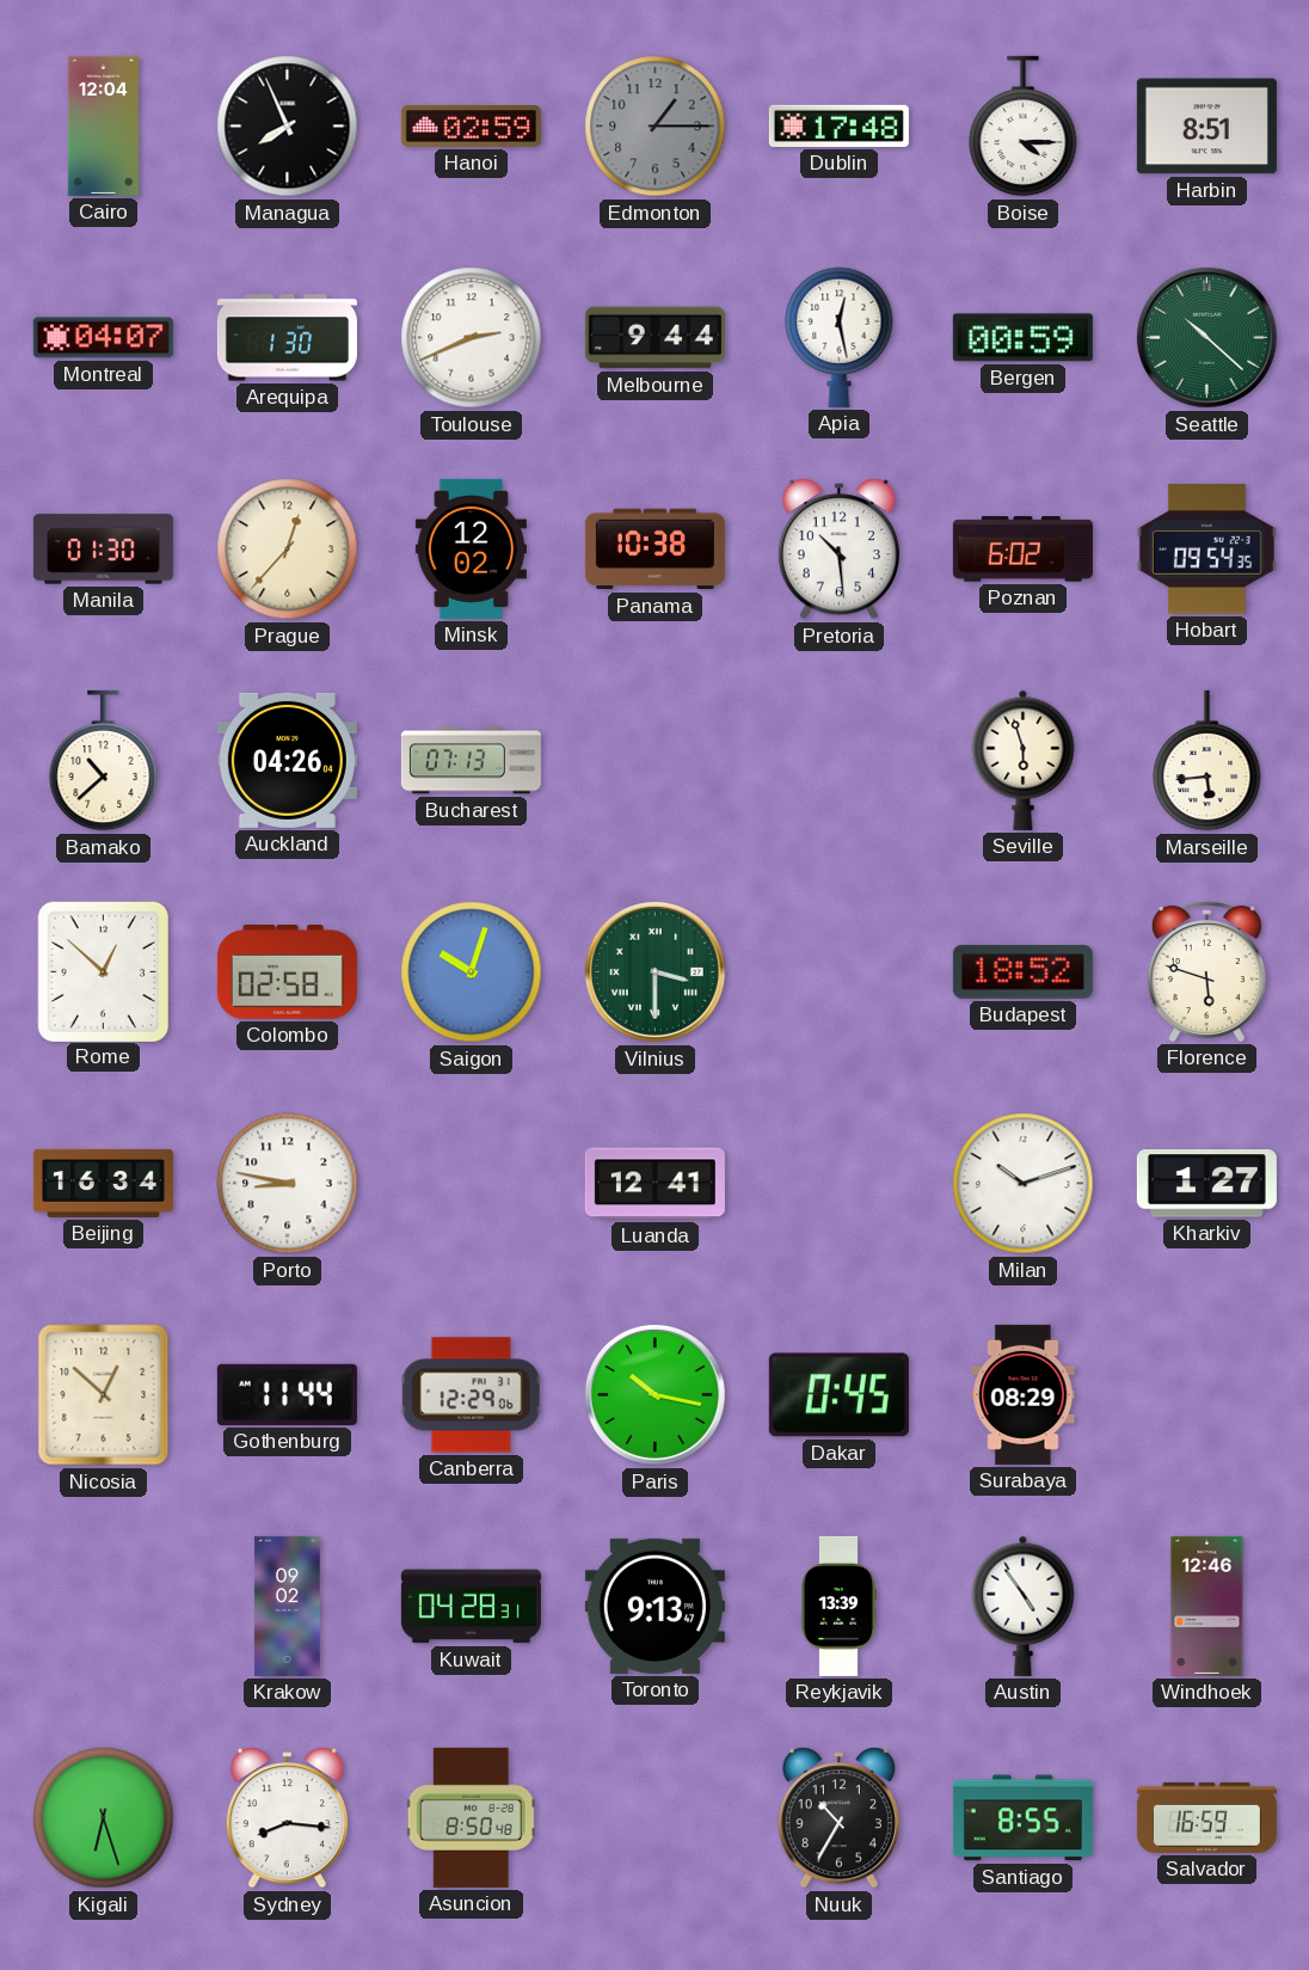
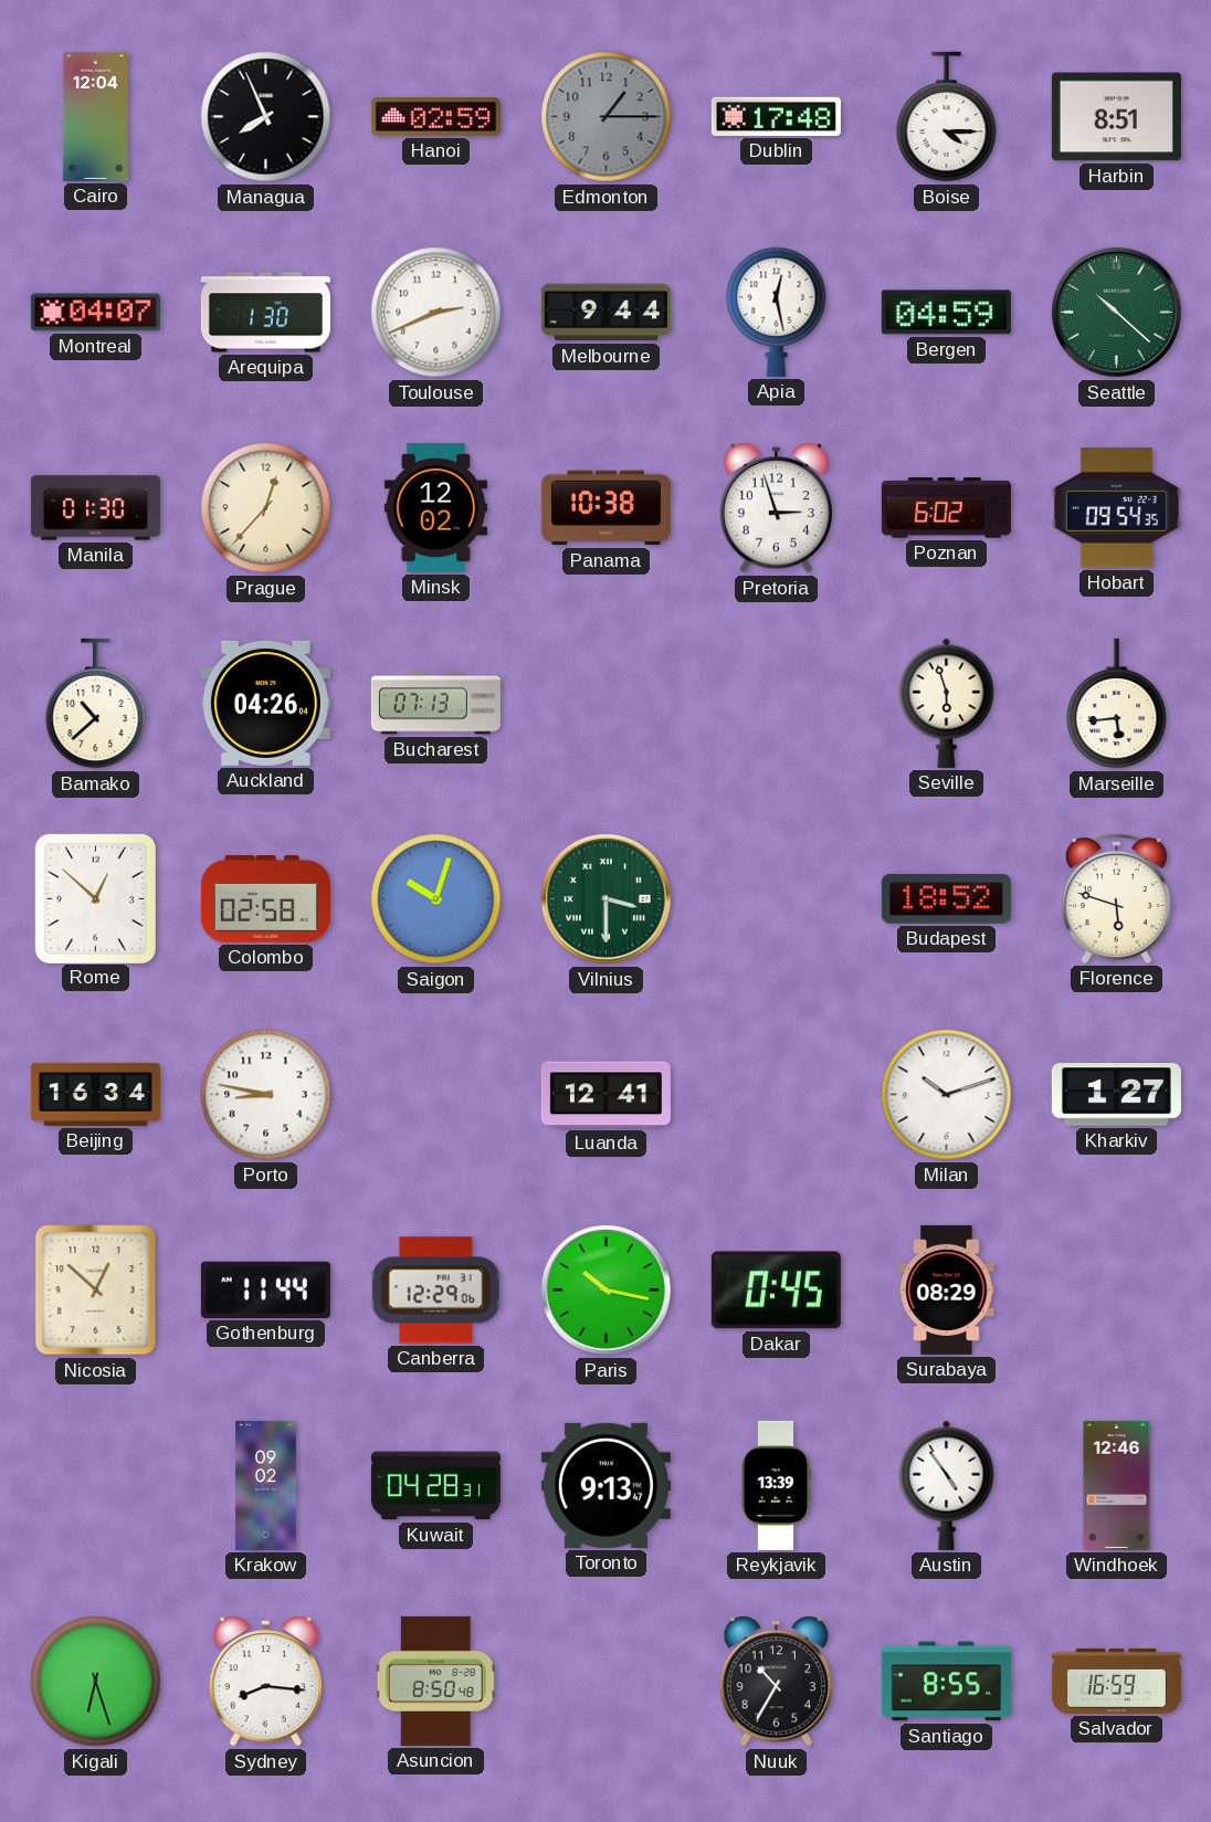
Bergen: 00:59 -> 04:59
Pretoria: 10:29 -> 2:57
